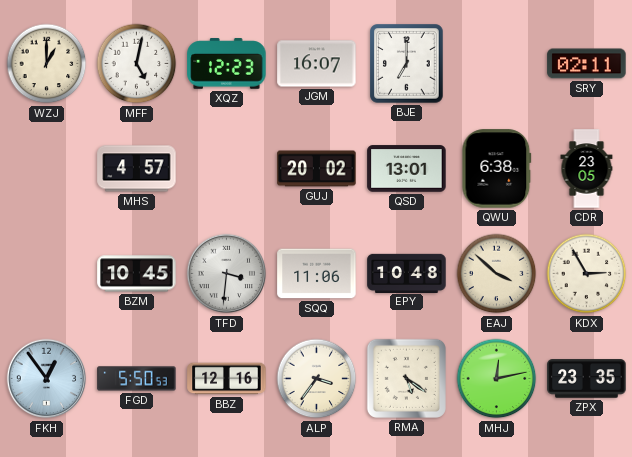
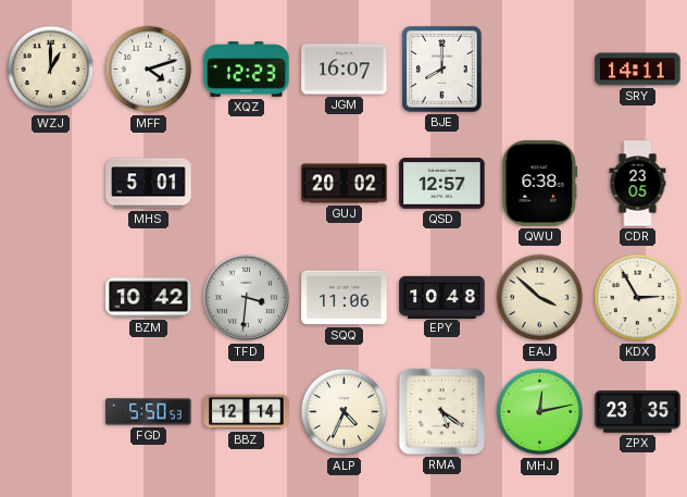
MFF: 5:02 -> 4:12
BJE: 7:00 -> 8:00
SRY: 02:11 -> 14:11
MHS: 4:57 -> 5:01
QSD: 13:01 -> 12:57
BZM: 10:45 -> 10:42
FKH: 12:54 -> none
BBZ: 12:16 -> 12:14
ALP: 3:36 -> 4:34
